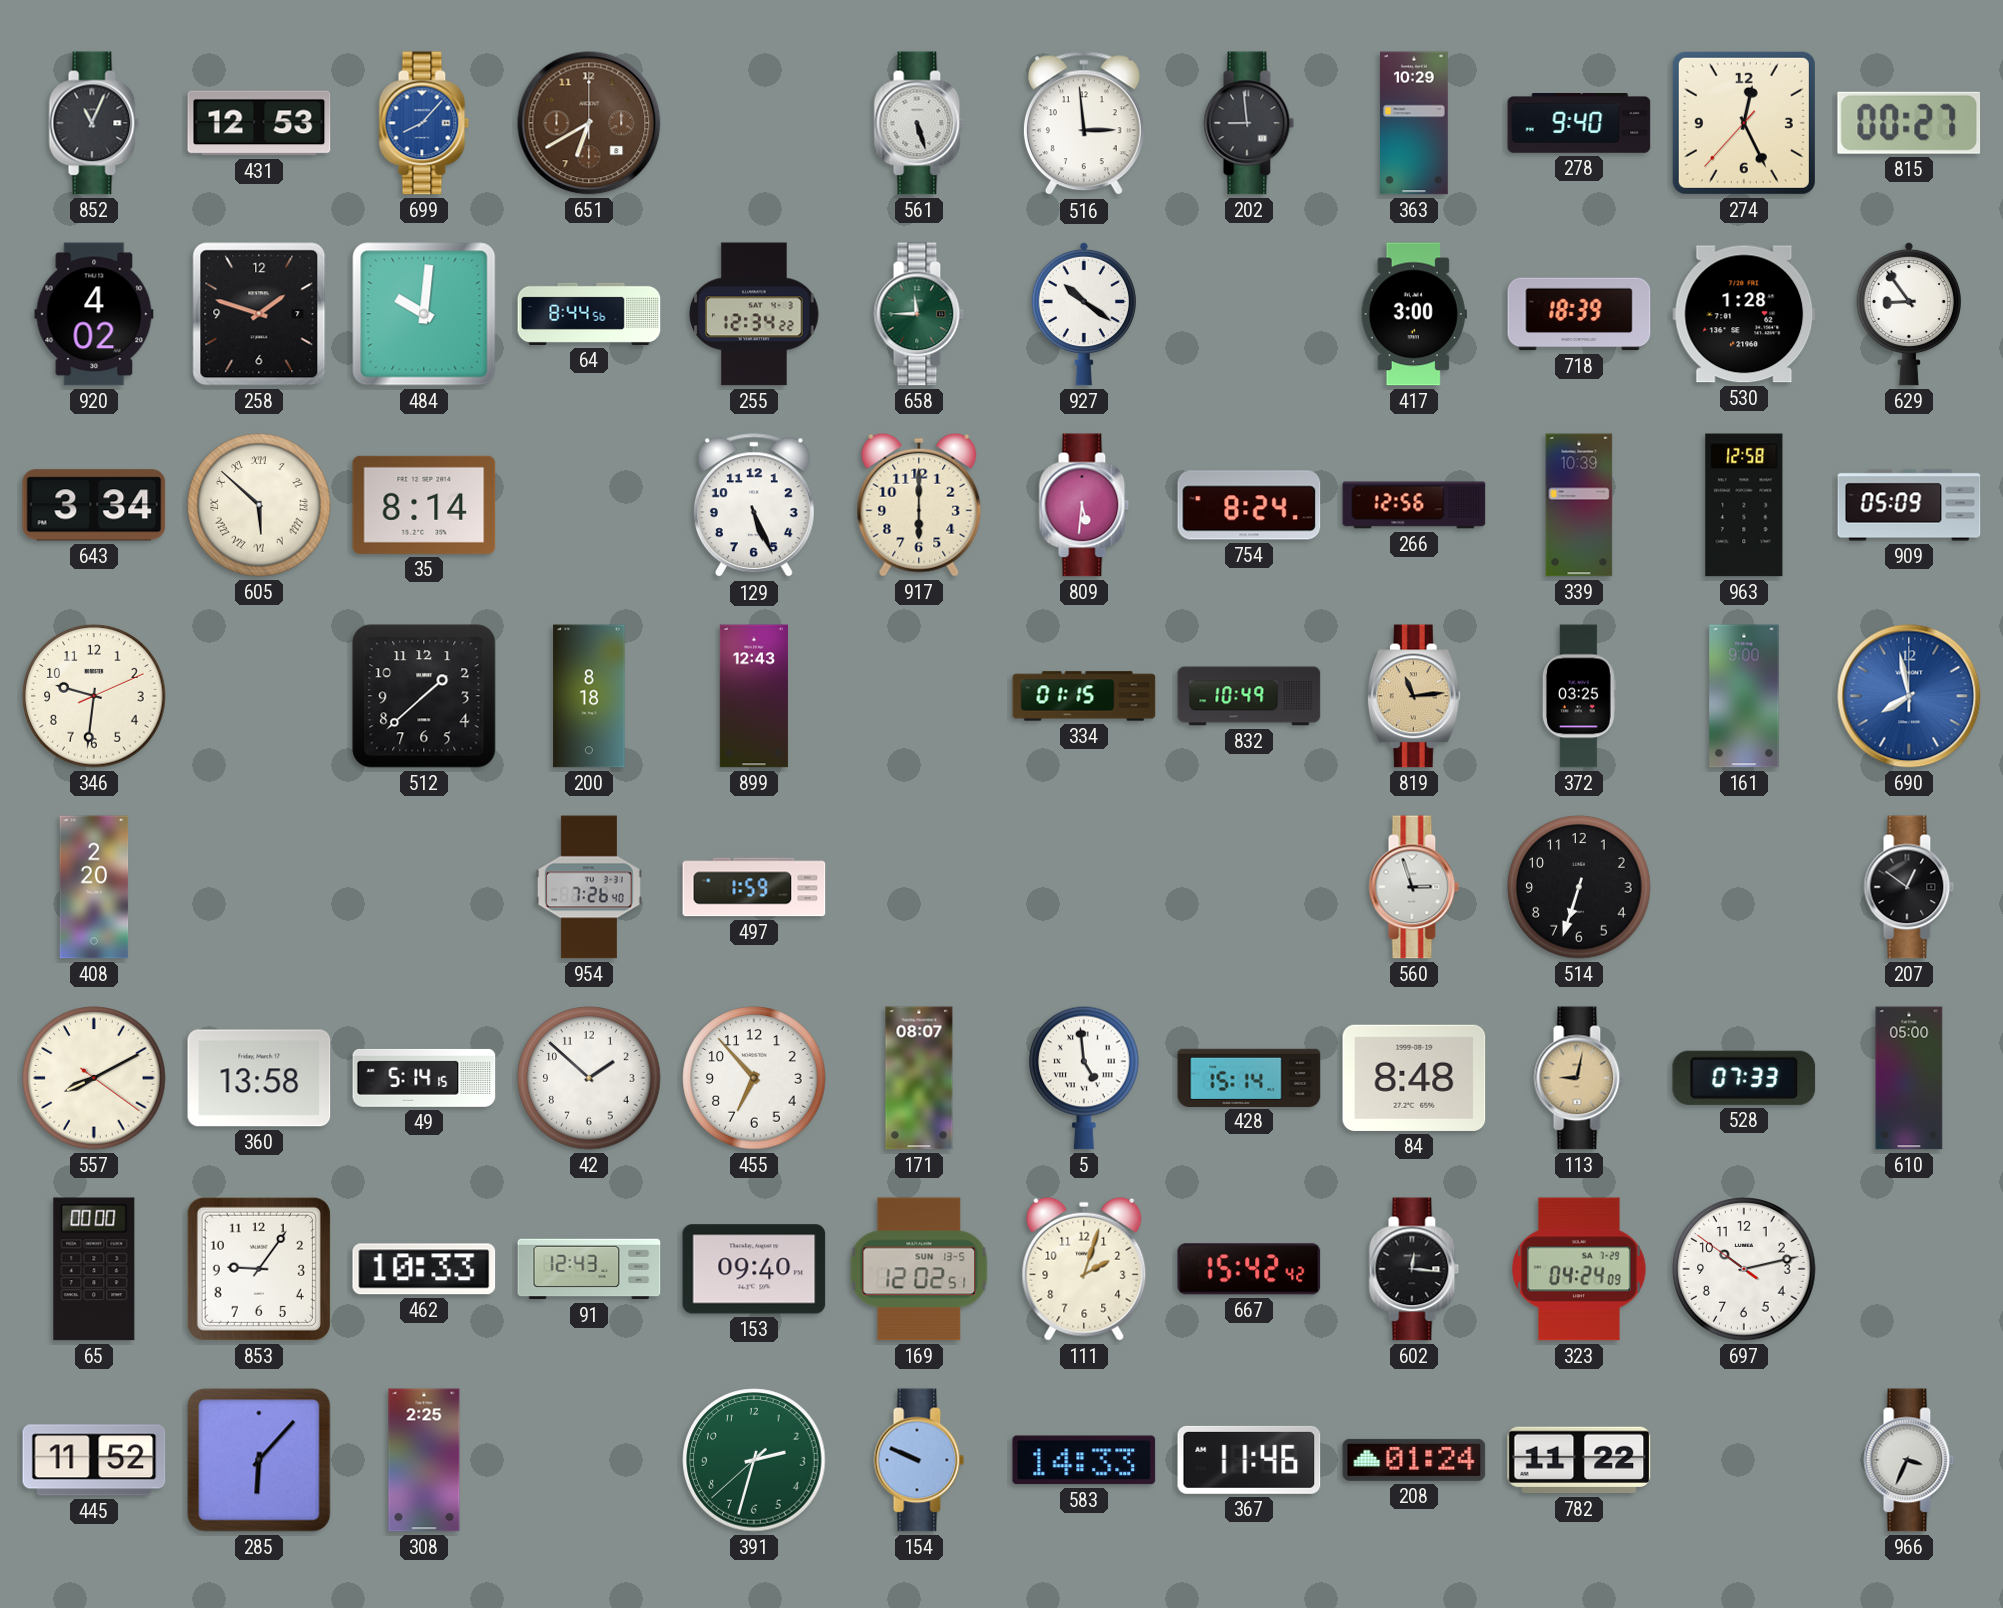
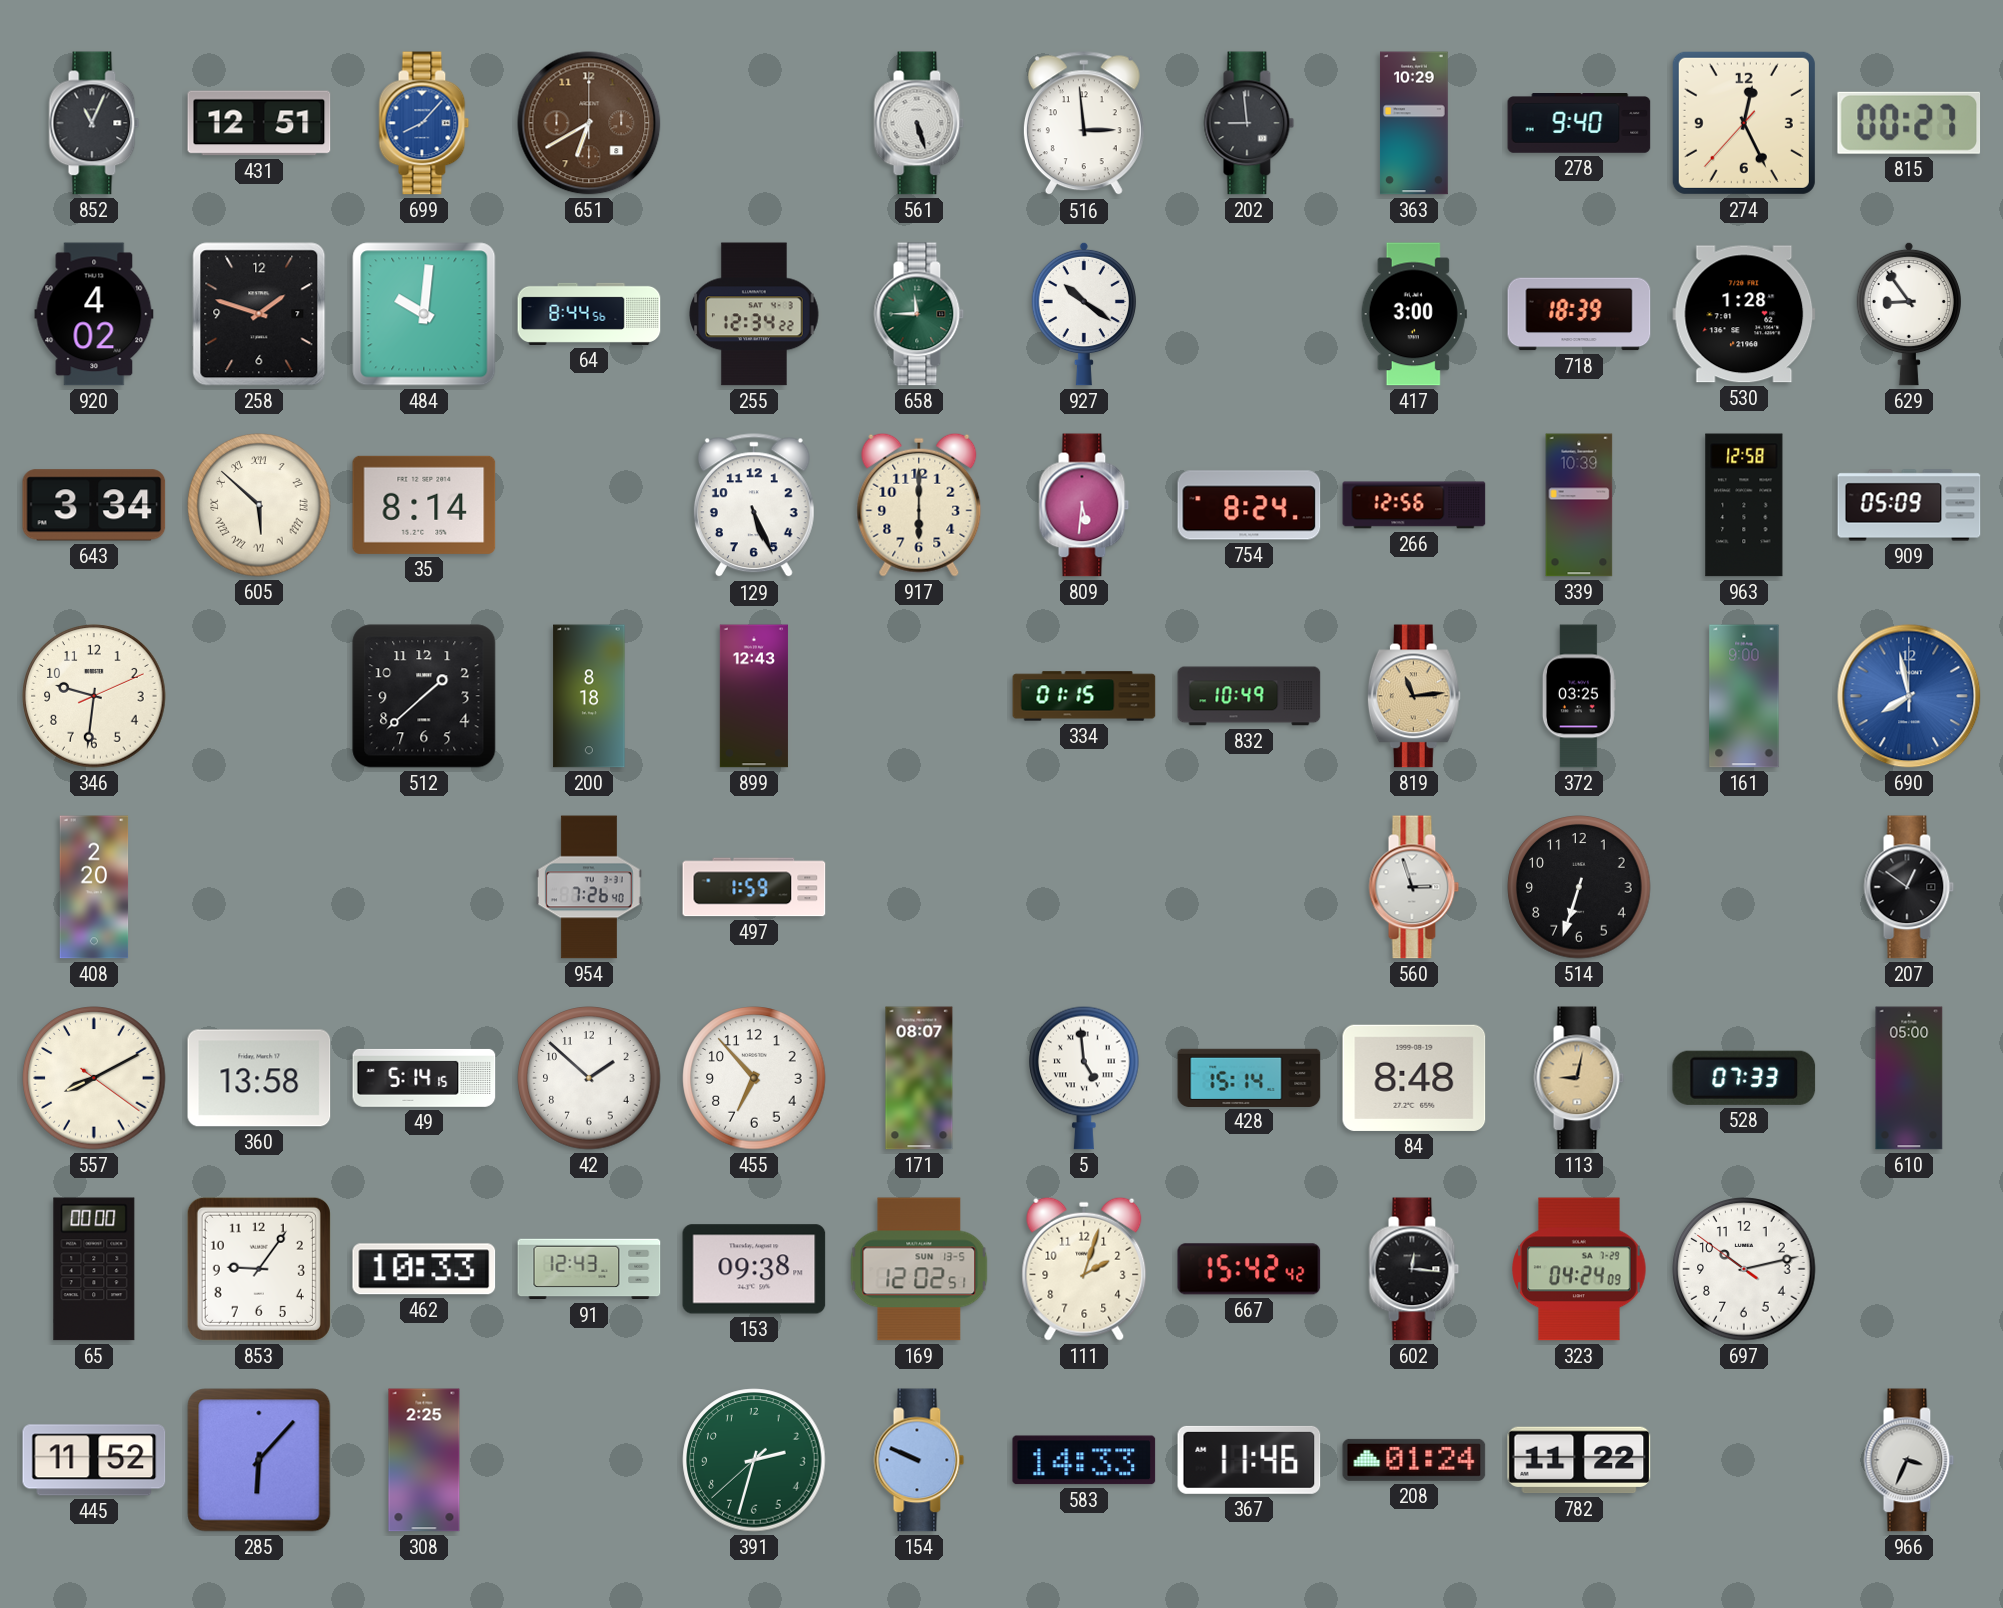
431: 12:53 -> 12:51
153: 09:40 -> 09:38
